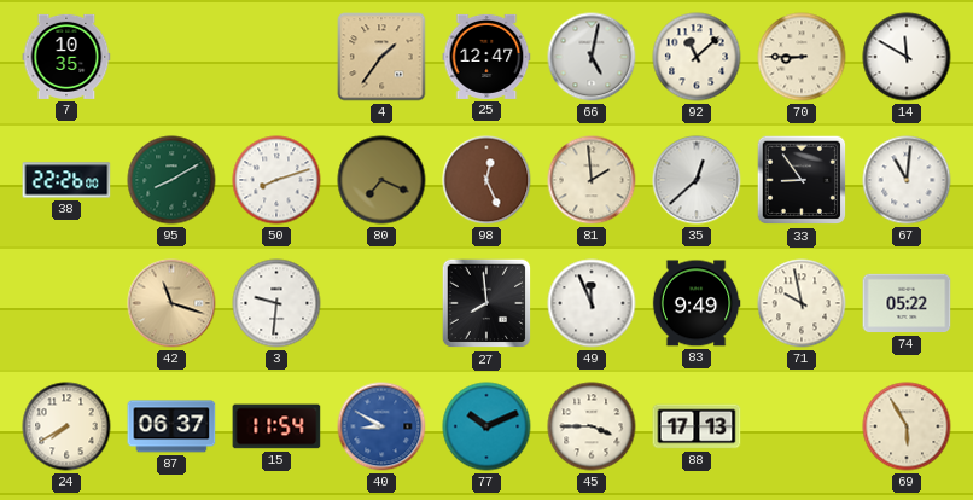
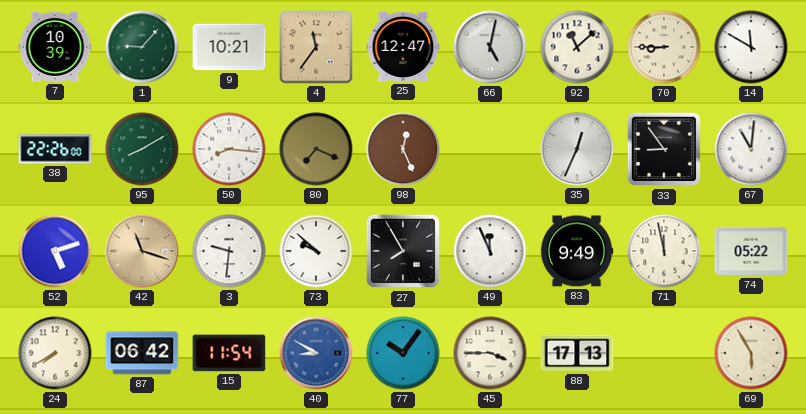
7: 10:35 -> 10:39
1: none -> 9:07
9: none -> 10:21
4: 1:36 -> 11:36
50: 8:12 -> 8:16
81: 1:59 -> none
35: 12:38 -> 12:34
52: none -> 5:12
73: none -> 9:52
27: 7:59 -> 7:55
71: 9:58 -> 11:58
87: 06:37 -> 06:42
77: 10:11 -> 10:06
